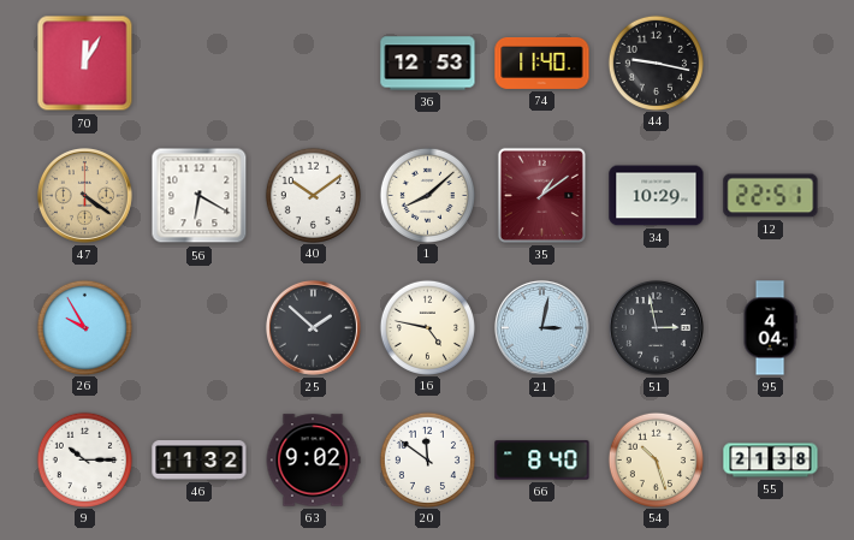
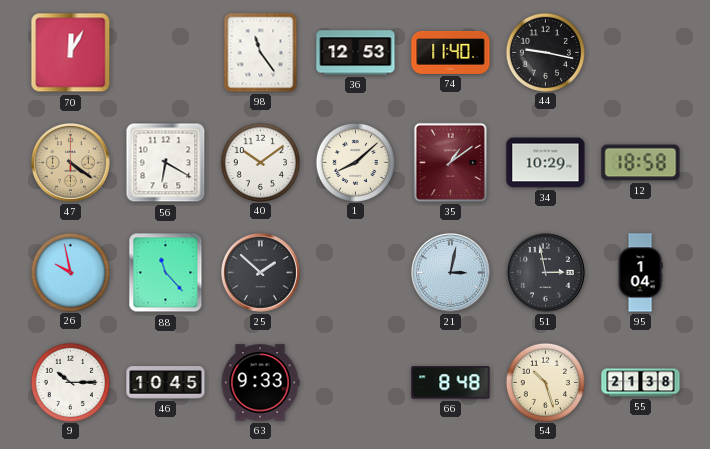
98: none -> 11:24
12: 22:51 -> 18:58
26: 9:55 -> 9:58
88: none -> 11:23
16: 4:47 -> none
95: 4:04 -> 1:04
46: 11:32 -> 10:45
63: 9:02 -> 9:33
20: 11:51 -> none
66: 8:40 -> 8:48
